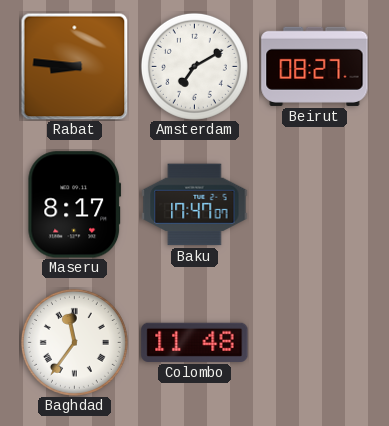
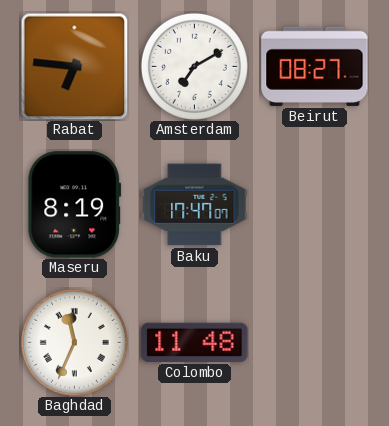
Rabat: 8:46 -> 6:46
Maseru: 8:17 -> 8:19
Baghdad: 11:36 -> 11:34
